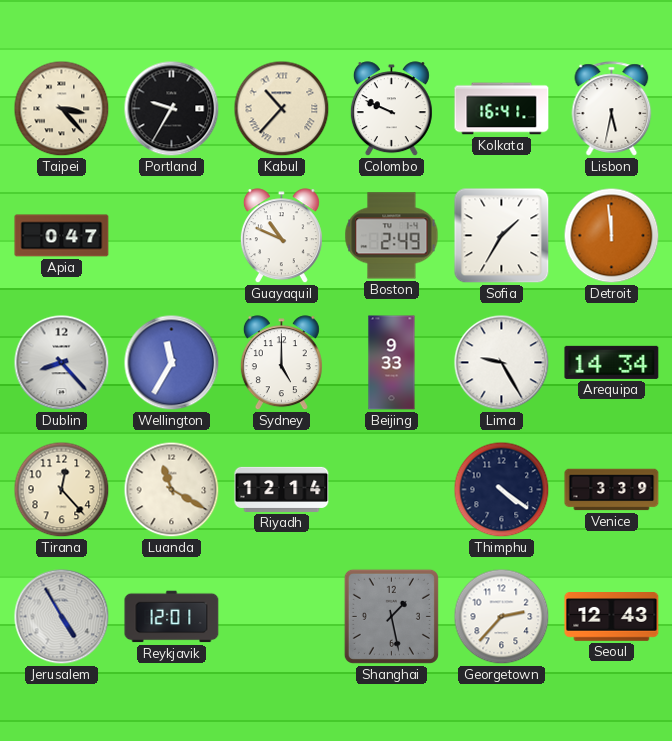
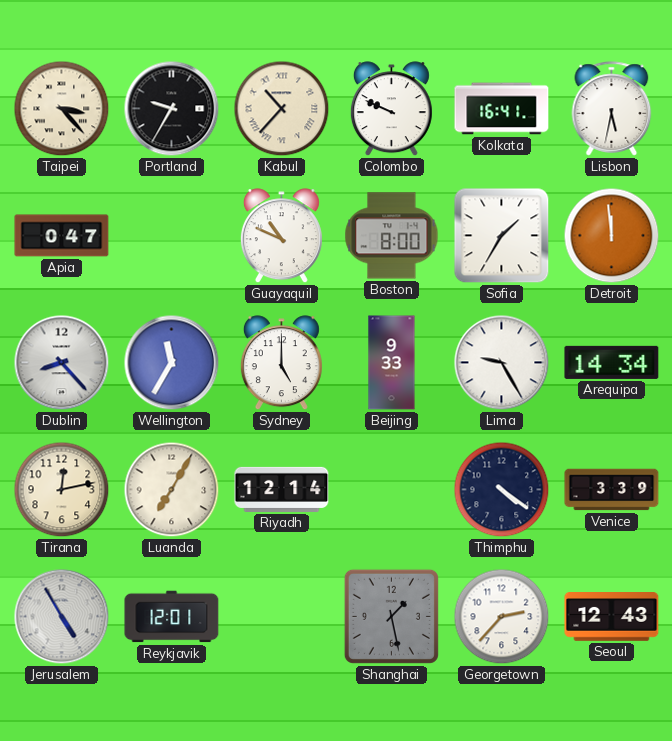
Boston: 2:49 -> 8:00
Tirana: 12:23 -> 12:13
Luanda: 11:20 -> 7:05
